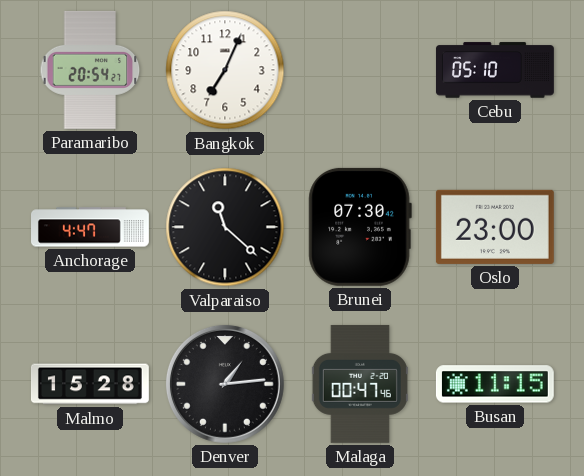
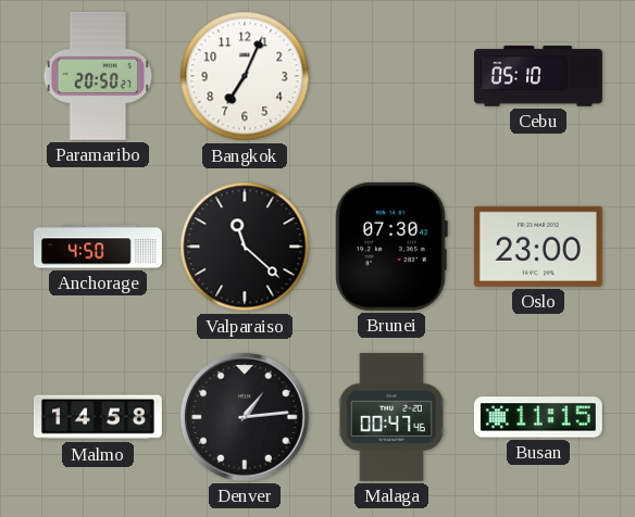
Paramaribo: 20:54 -> 20:50
Anchorage: 4:47 -> 4:50
Malmo: 15:28 -> 14:58
